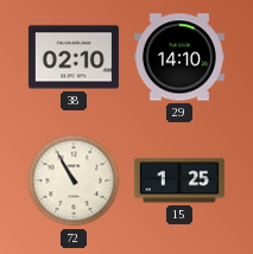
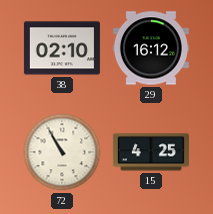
29: 14:10 -> 16:12
15: 1:25 -> 4:25
